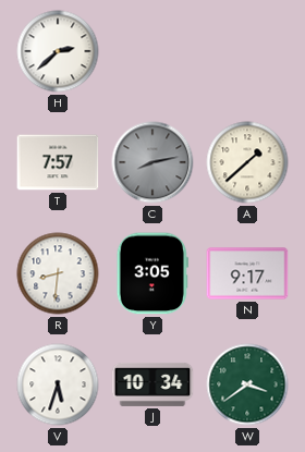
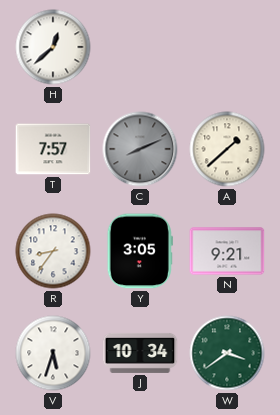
H: 2:38 -> 12:38
C: 8:13 -> 8:11
R: 8:31 -> 8:36
N: 9:17 -> 9:21
